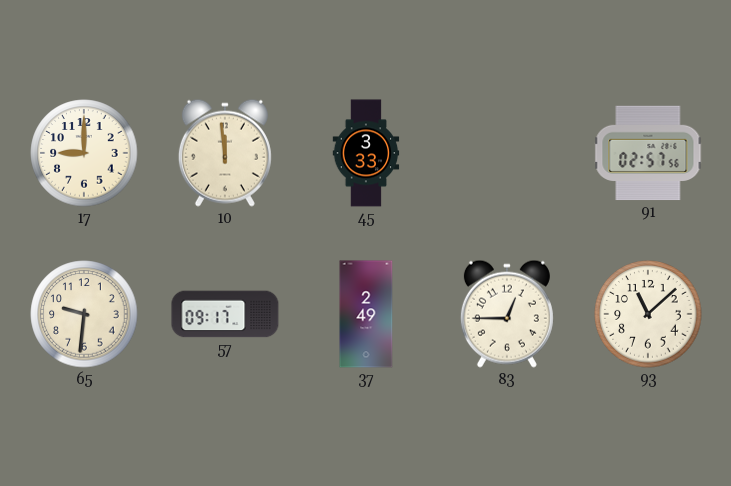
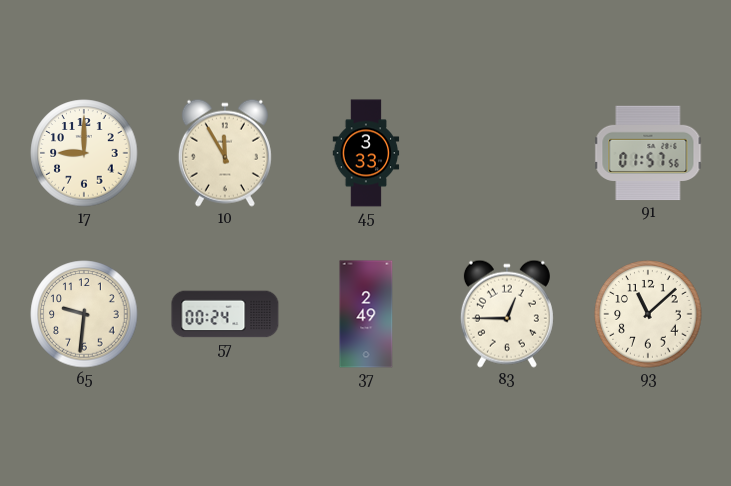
10: 11:59 -> 11:55
91: 02:57 -> 01:57
57: 09:17 -> 00:24
